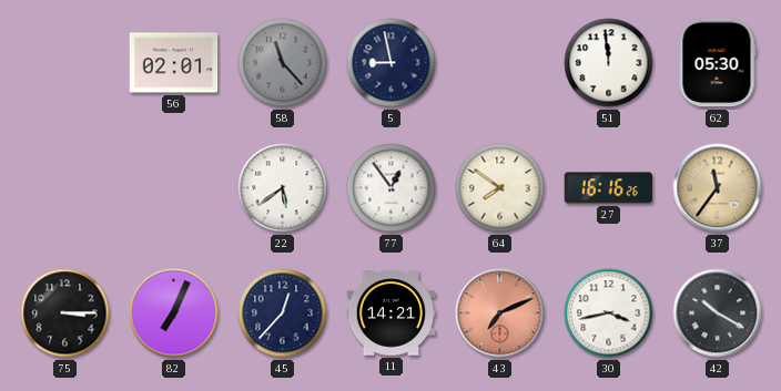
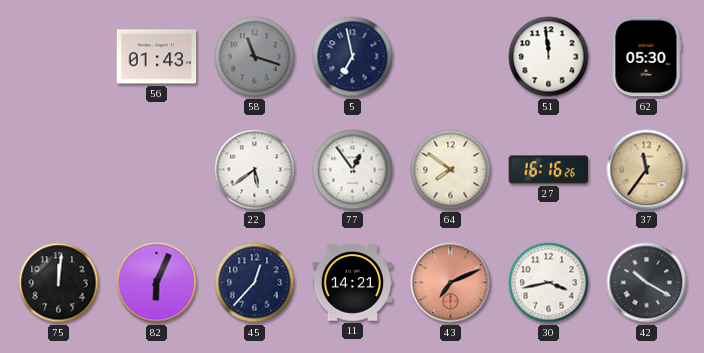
56: 02:01 -> 01:43
58: 11:23 -> 11:18
5: 8:58 -> 6:58
75: 3:15 -> 12:01
82: 7:04 -> 6:04
